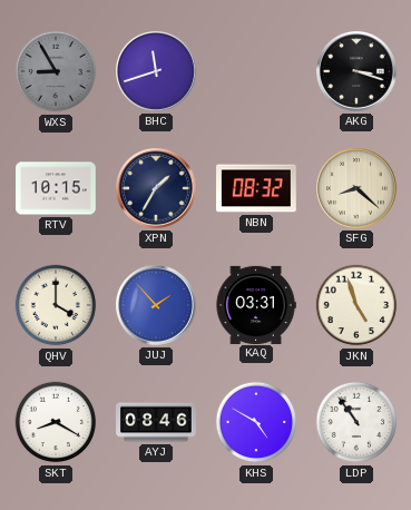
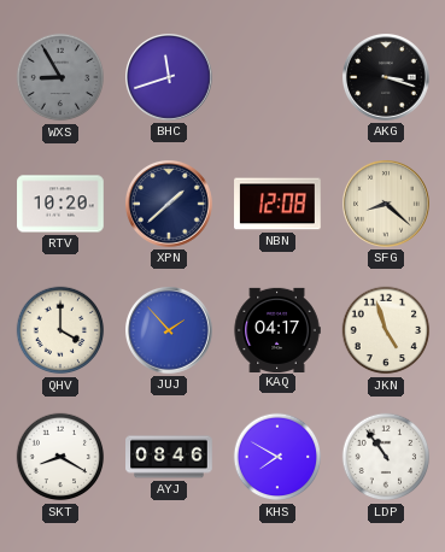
RTV: 10:15 -> 10:20
XPN: 1:35 -> 1:38
NBN: 08:32 -> 12:08
KAQ: 03:31 -> 04:17
KHS: 4:50 -> 7:50
